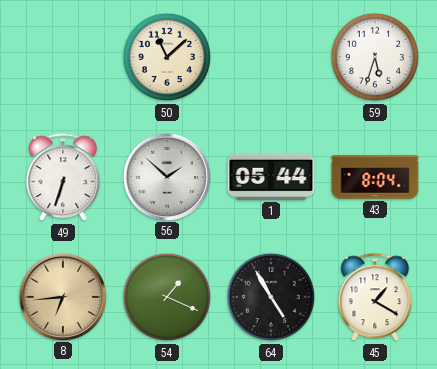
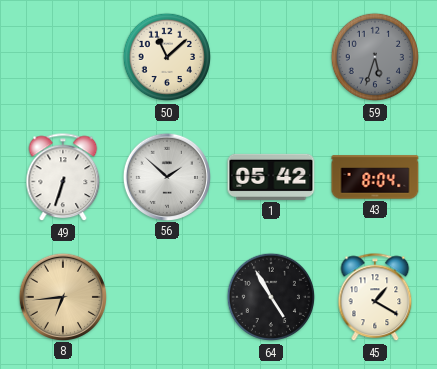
59 dial: white -> grey
1: 05:44 -> 05:42
54: 1:19 -> none
